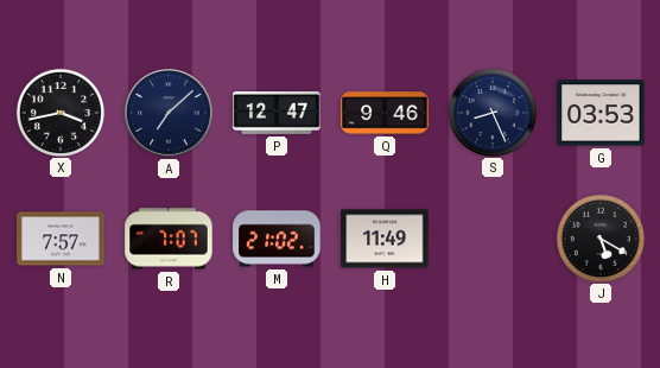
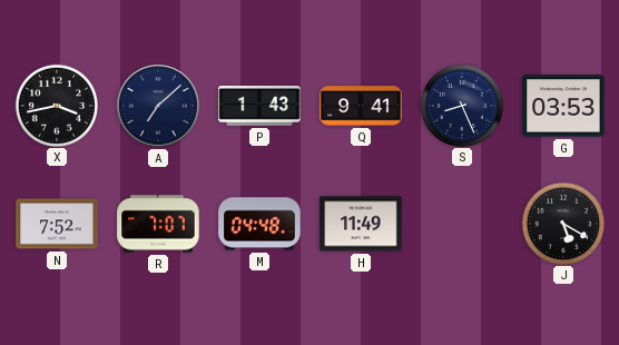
P: 12:47 -> 1:43
Q: 9:46 -> 9:41
N: 7:57 -> 7:52
M: 21:02 -> 04:48
